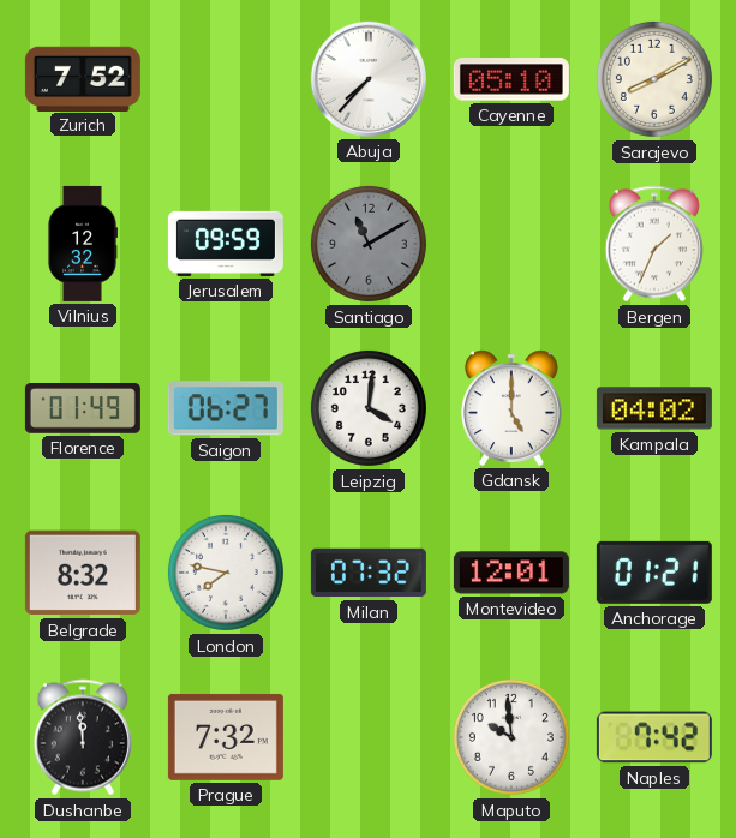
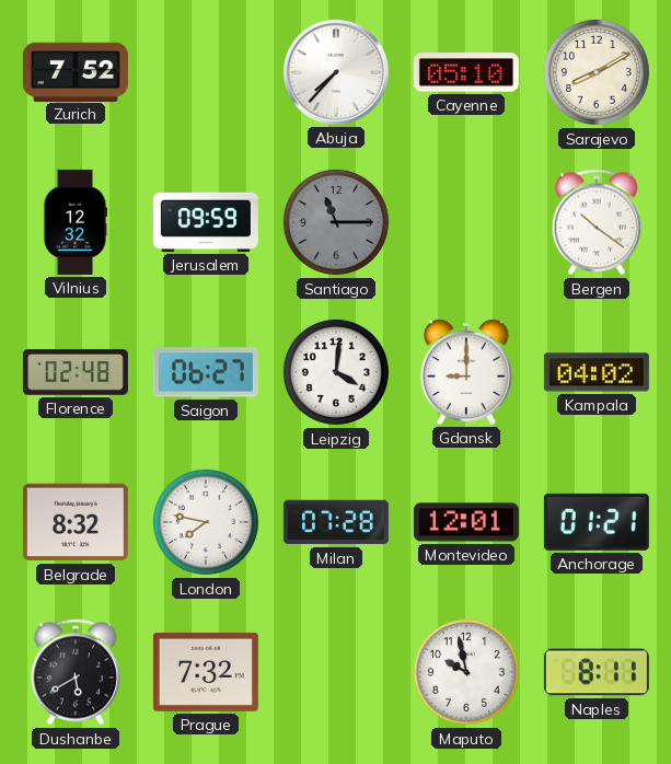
Santiago: 11:10 -> 11:15
Bergen: 1:34 -> 10:21
Florence: 01:49 -> 02:48
Gdansk: 5:00 -> 9:00
Milan: 07:32 -> 07:28
Dushanbe: 11:59 -> 5:40
Maputo: 9:59 -> 9:58
Naples: 7:42 -> 8:11
